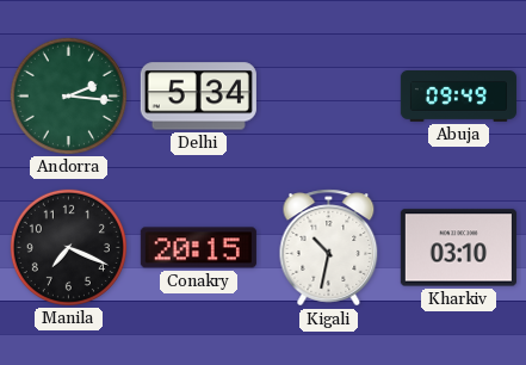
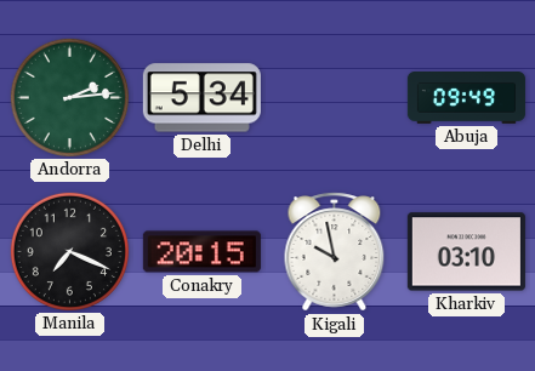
Andorra: 2:16 -> 2:14
Kigali: 10:32 -> 9:58
